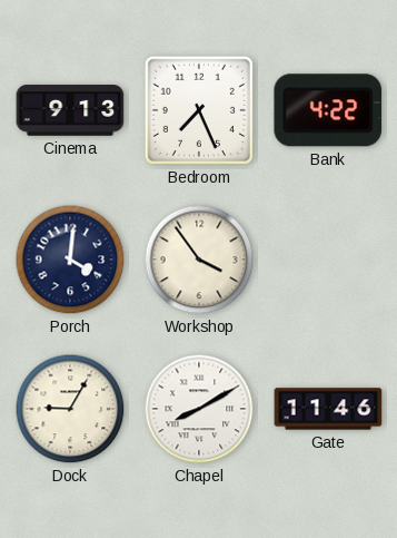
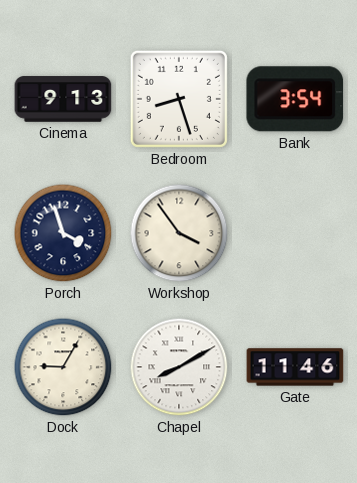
Bedroom: 7:26 -> 8:27
Bank: 4:22 -> 3:54
Porch: 4:01 -> 3:57
